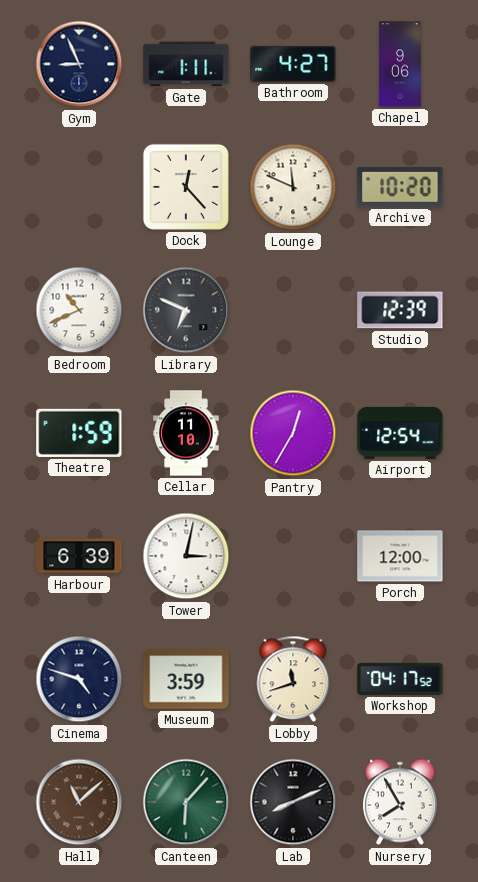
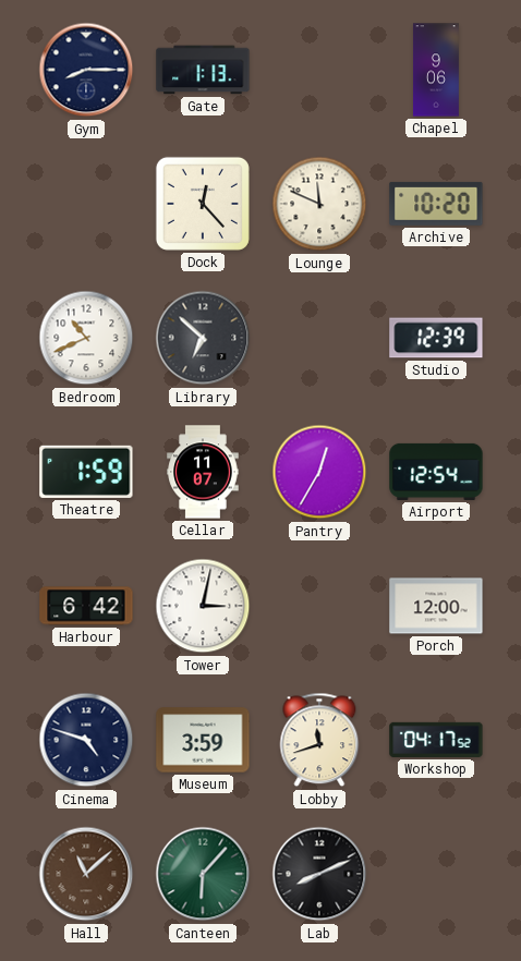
Gym: 8:56 -> 8:15
Gate: 1:11 -> 1:13
Bathroom: 4:27 -> none
Library: 6:49 -> 6:52
Cellar: 11:10 -> 11:07
Harbour: 6:39 -> 6:42
Nursery: 7:55 -> none
